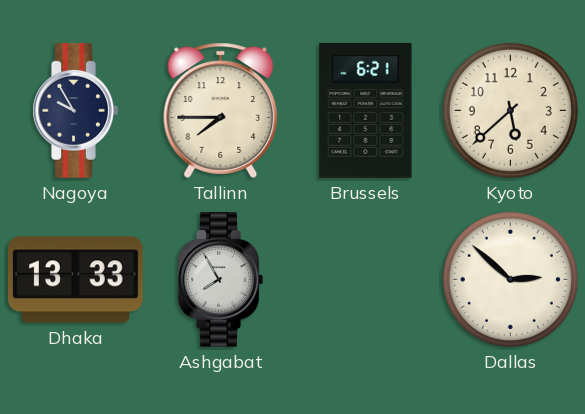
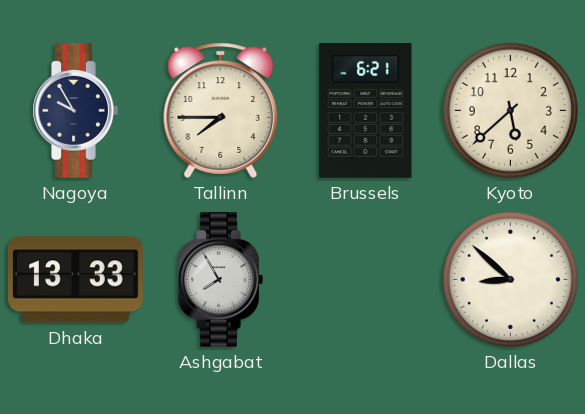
Dallas: 2:52 -> 8:52
